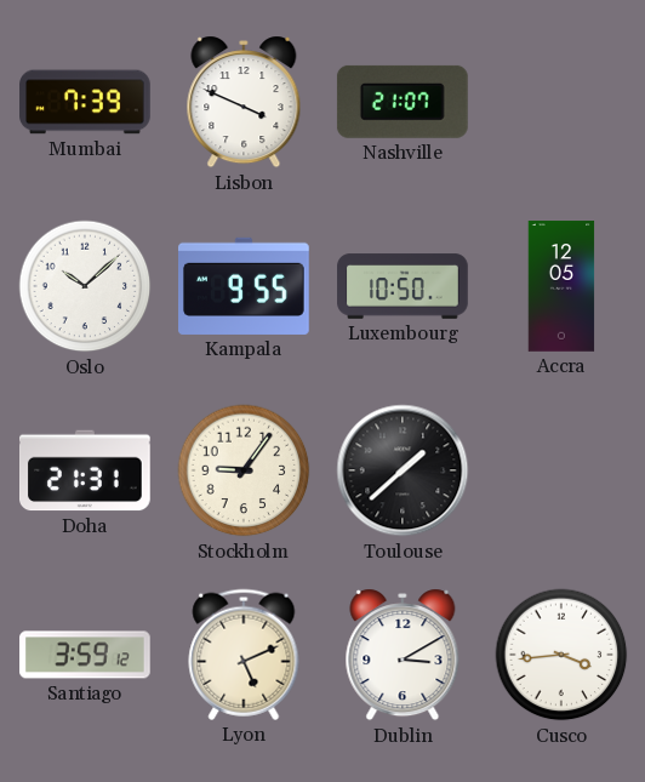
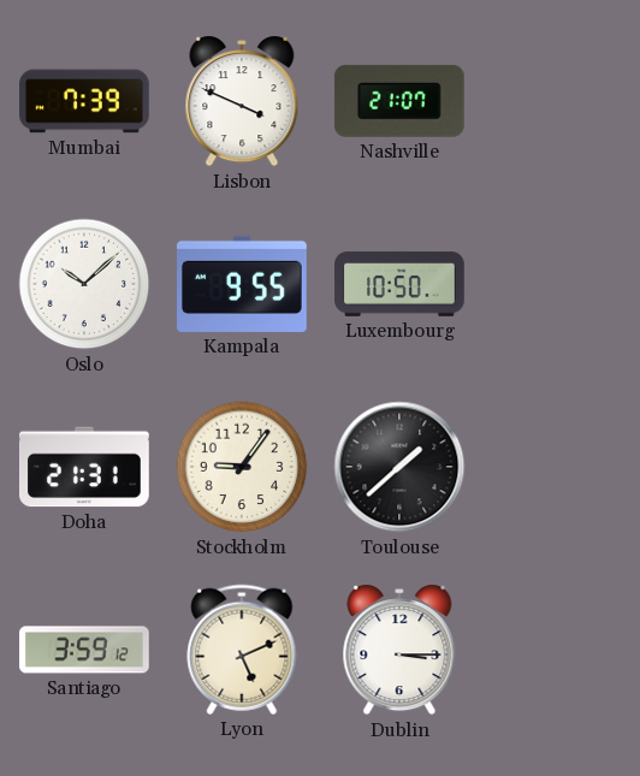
Accra: 12:05 -> none
Dublin: 3:10 -> 3:15
Cusco: 3:44 -> none
